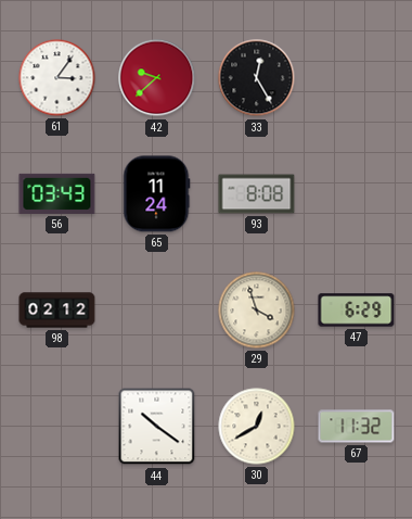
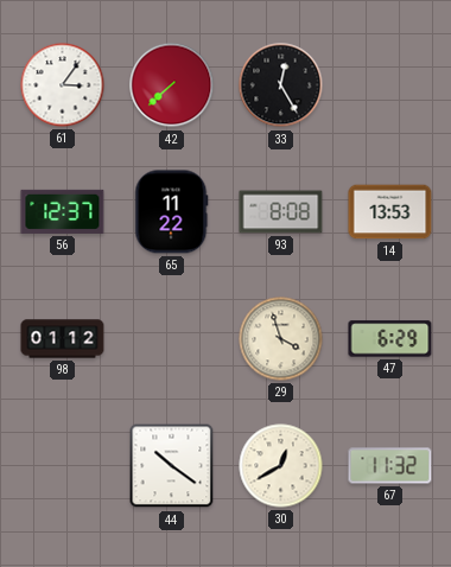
42: 9:38 -> 7:38
56: 03:43 -> 12:37
65: 11:24 -> 11:22
14: none -> 13:53
98: 02:12 -> 01:12
